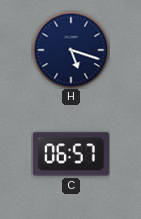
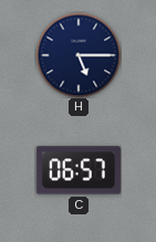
H: 5:18 -> 5:15
